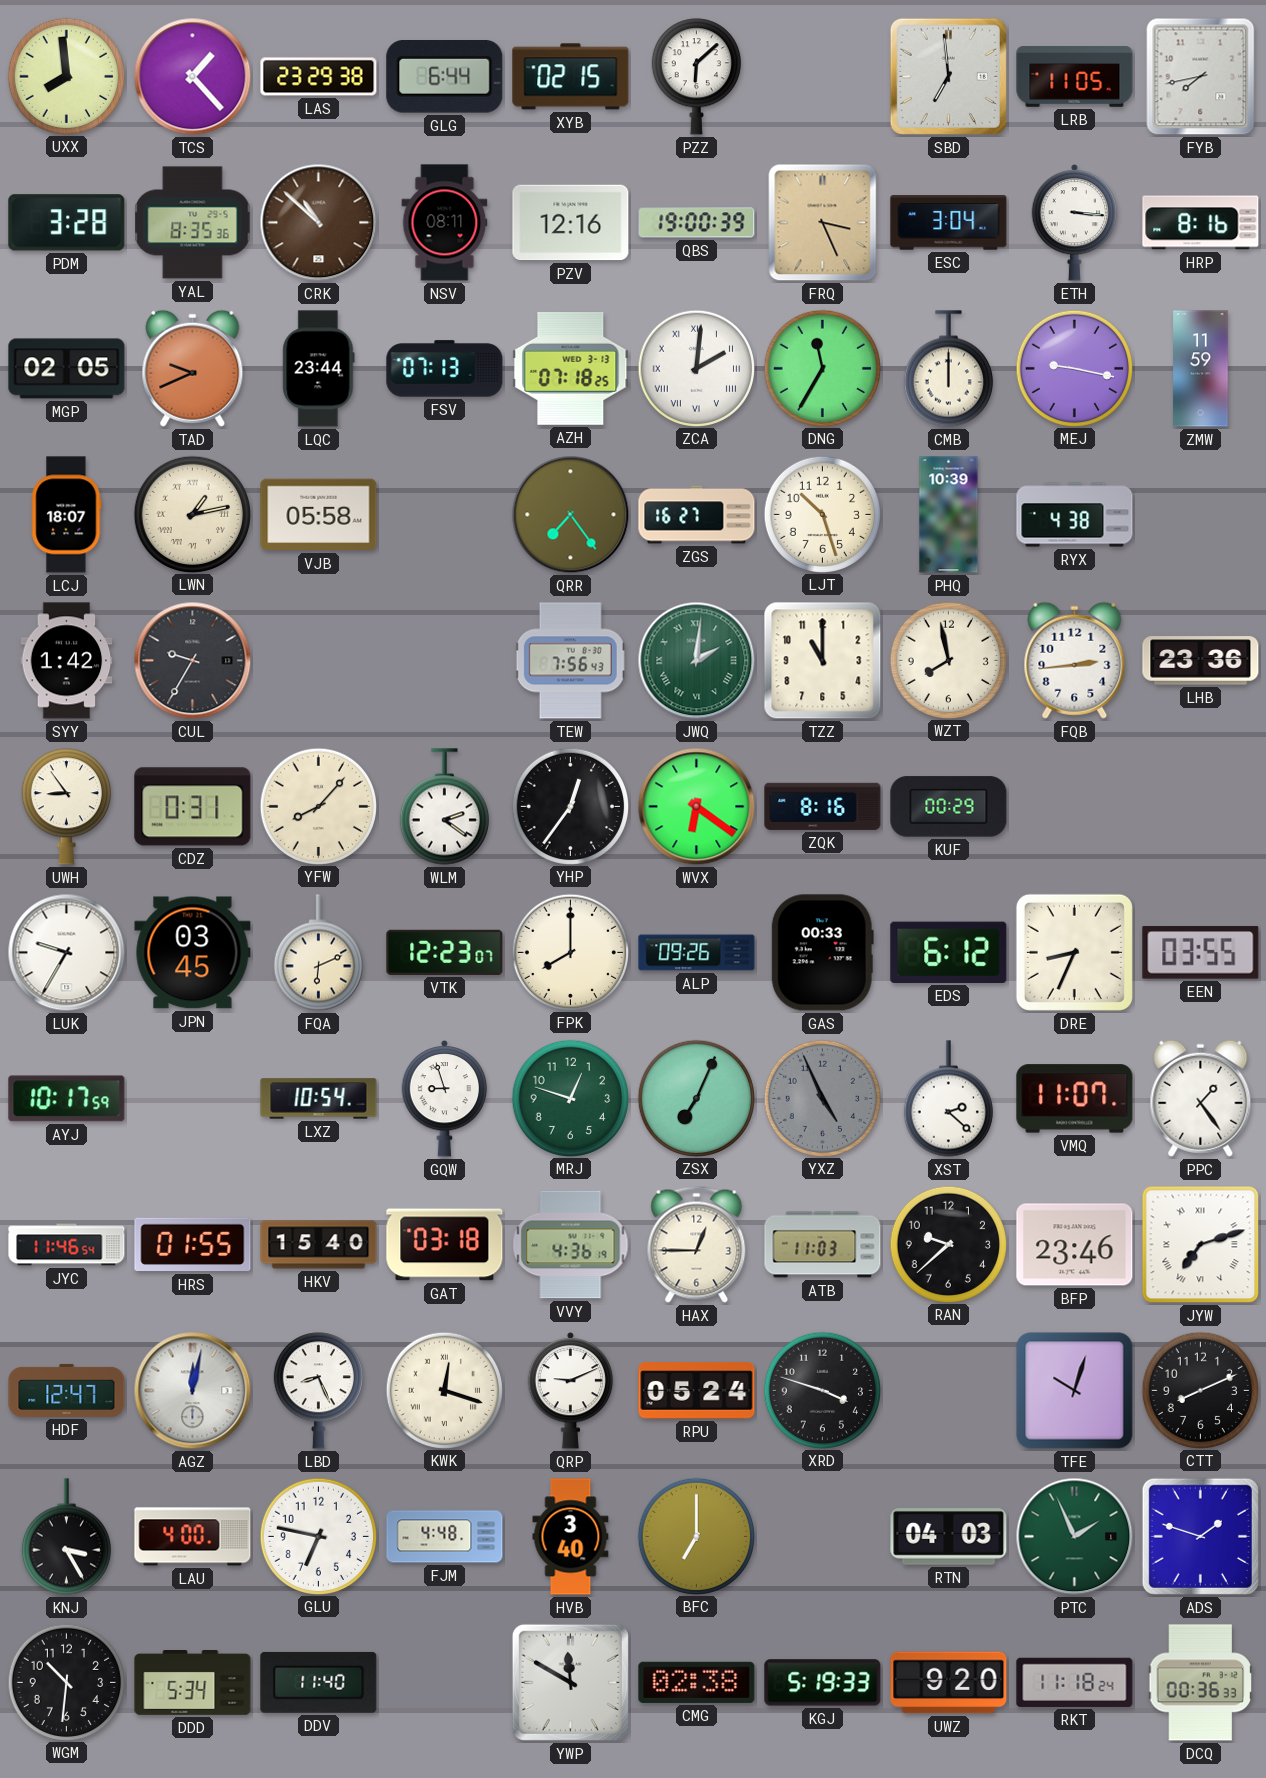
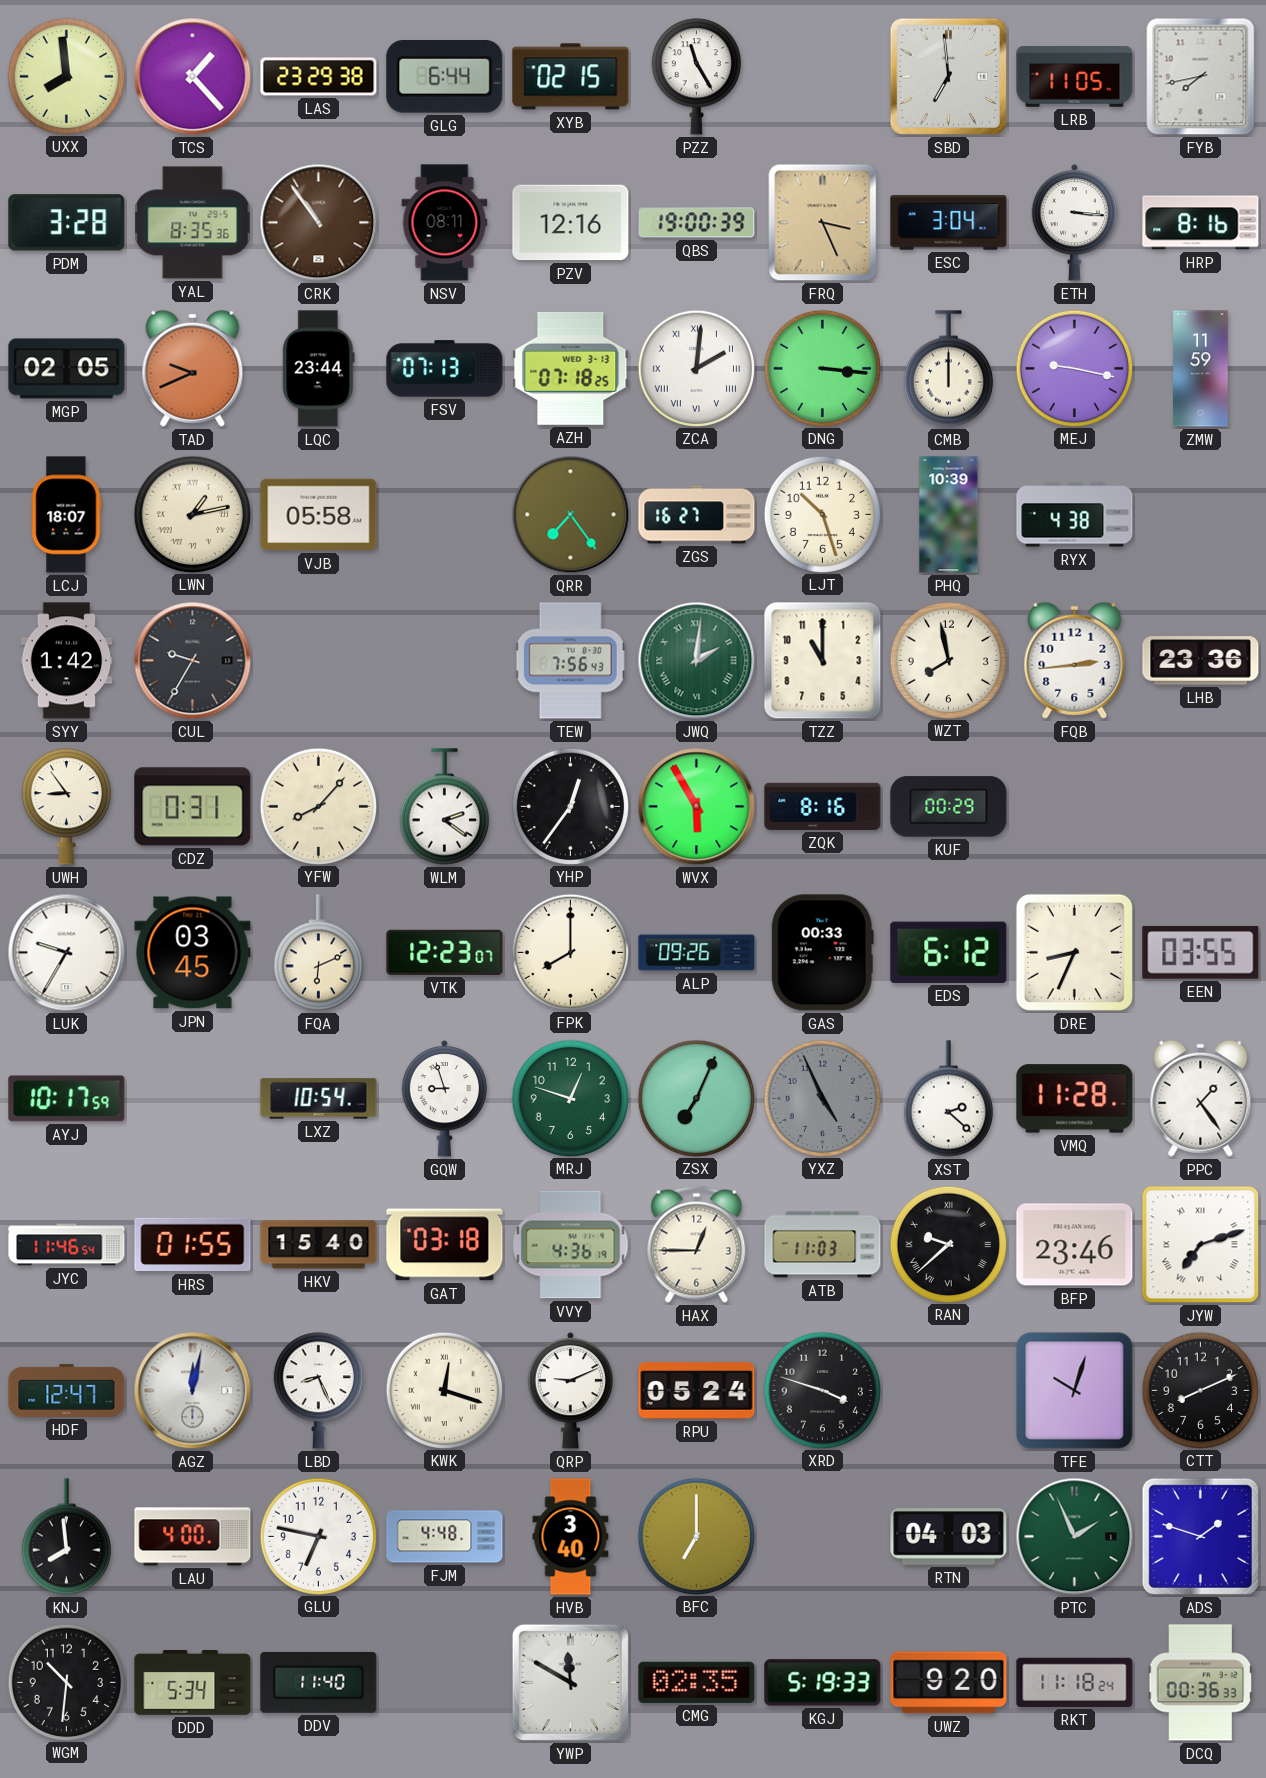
PZZ: 6:08 -> 11:25
CRK: 10:52 -> 10:54
DNG: 11:35 -> 3:16
WVX: 6:21 -> 5:55
VMQ: 11:07 -> 11:28
RAN numerals: Arabic -> Roman
KNJ: 3:25 -> 7:59
CMG: 02:38 -> 02:35
